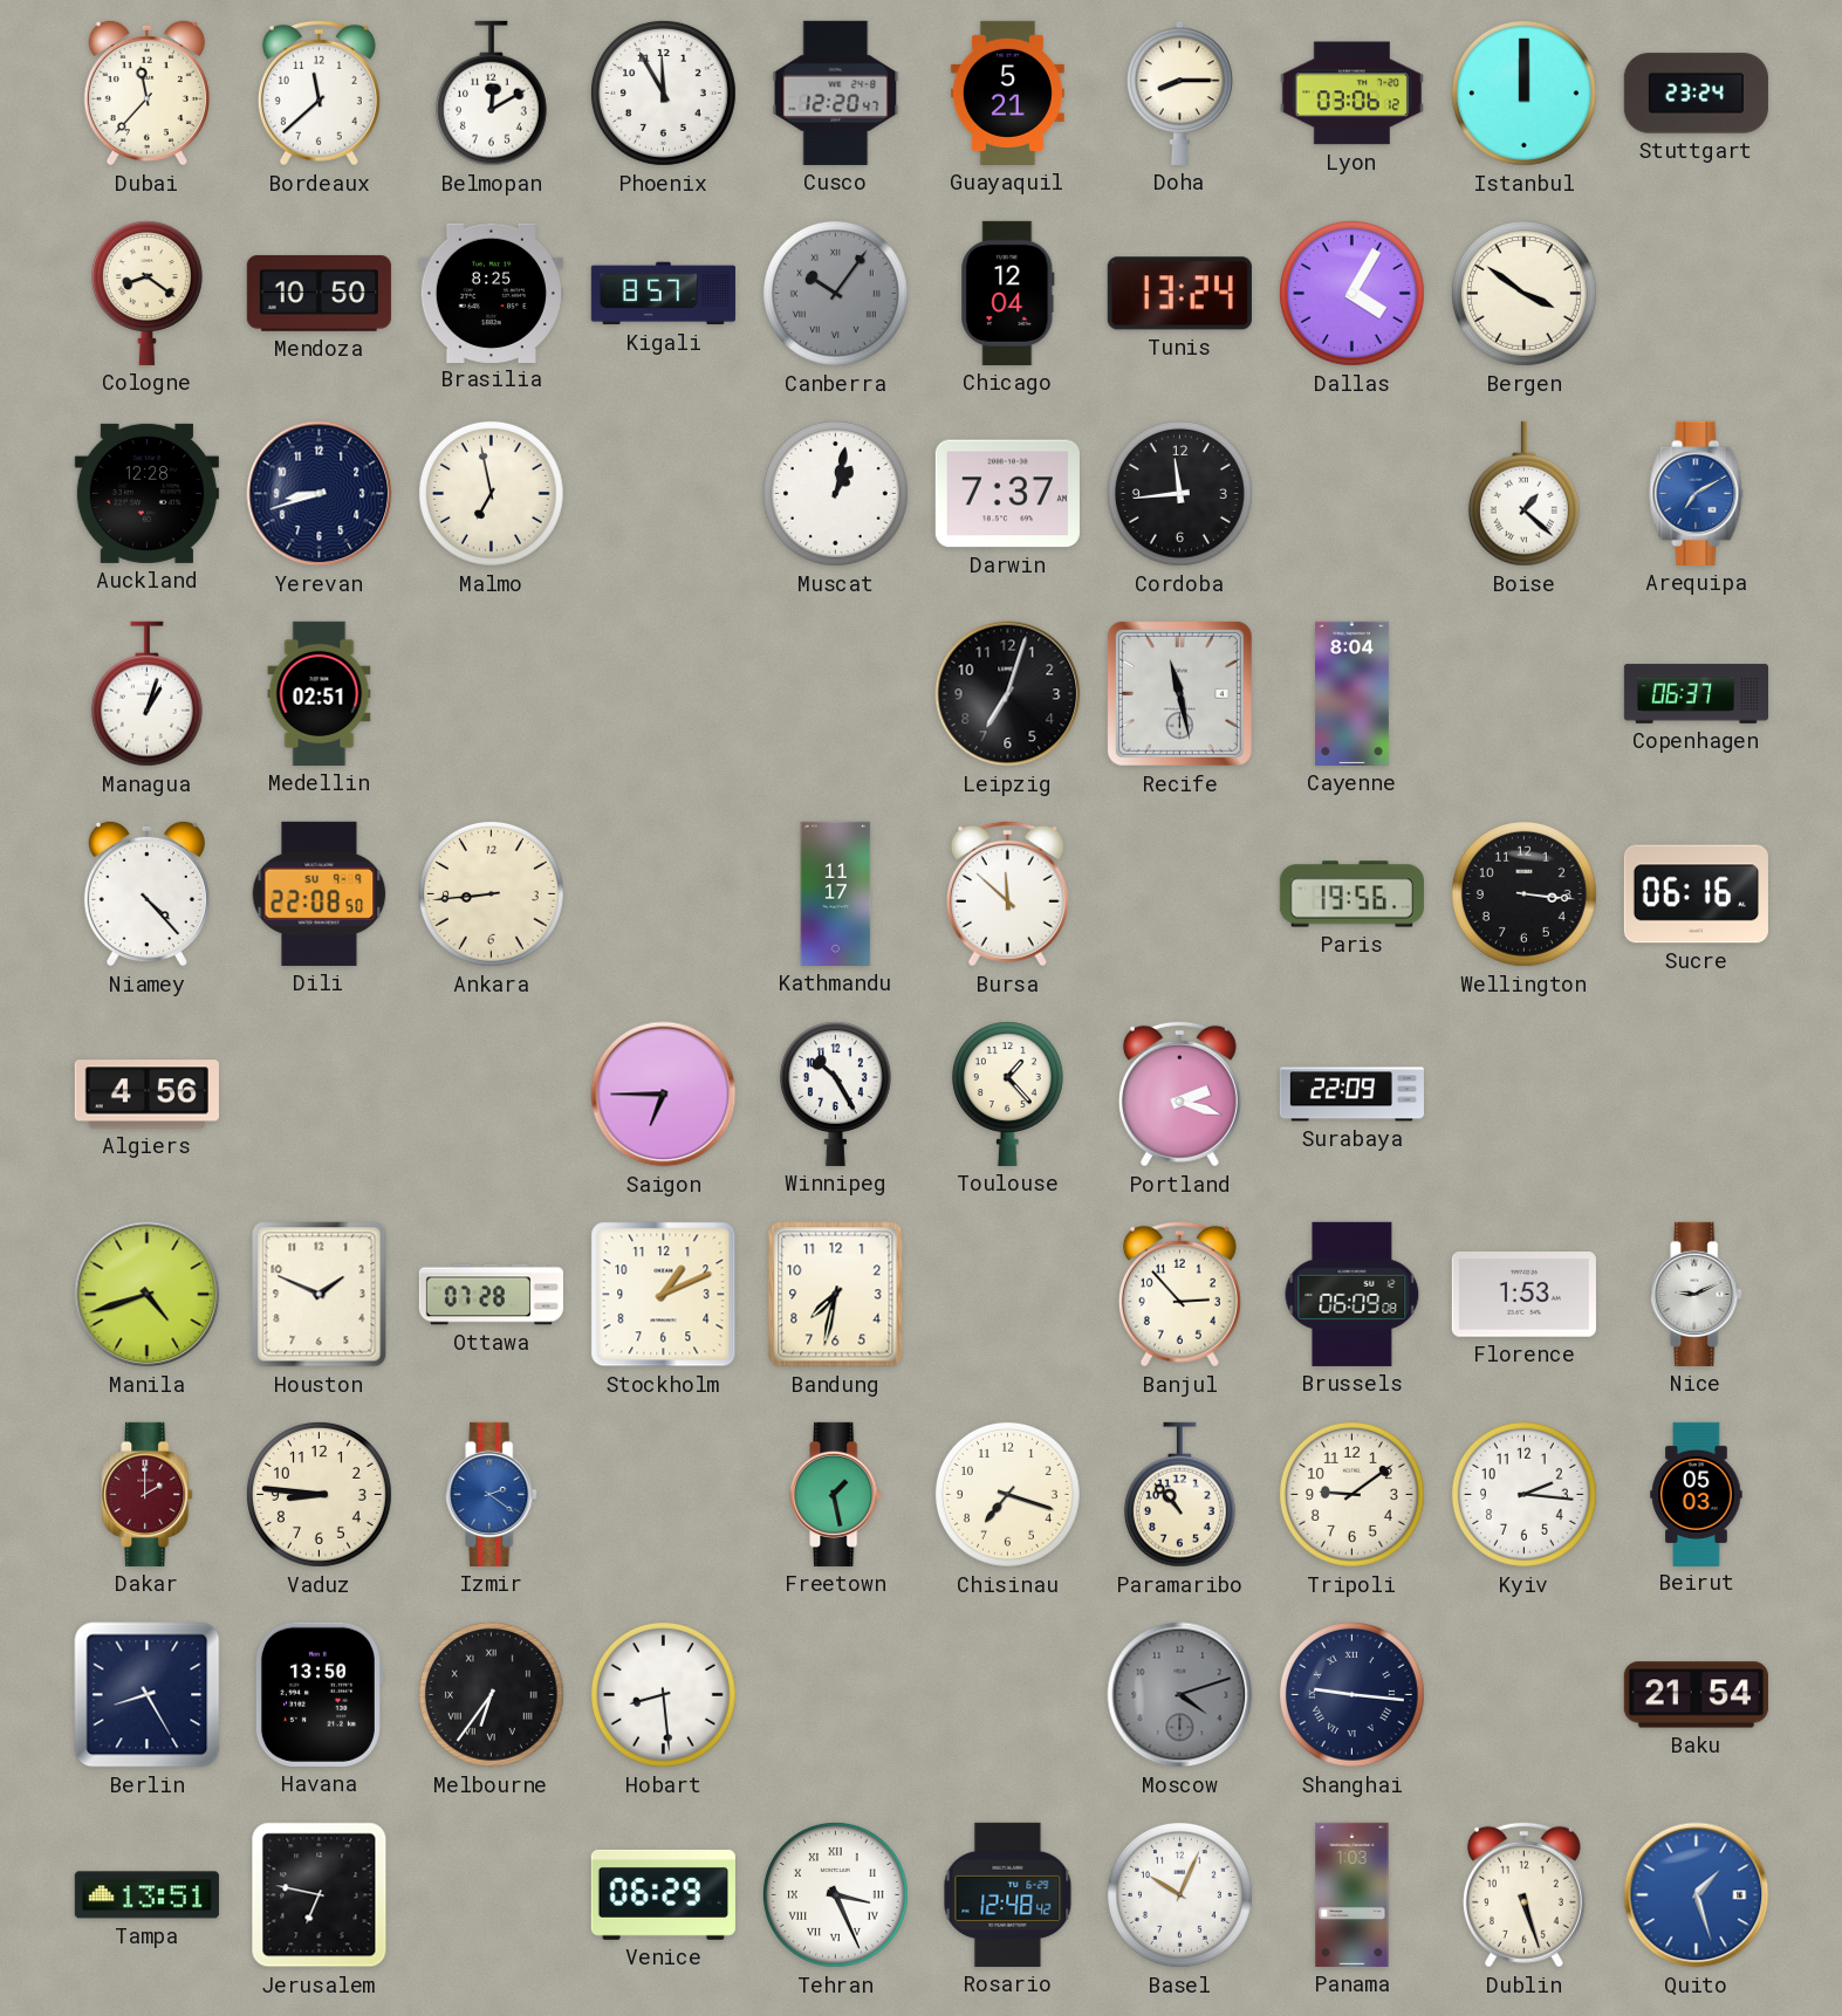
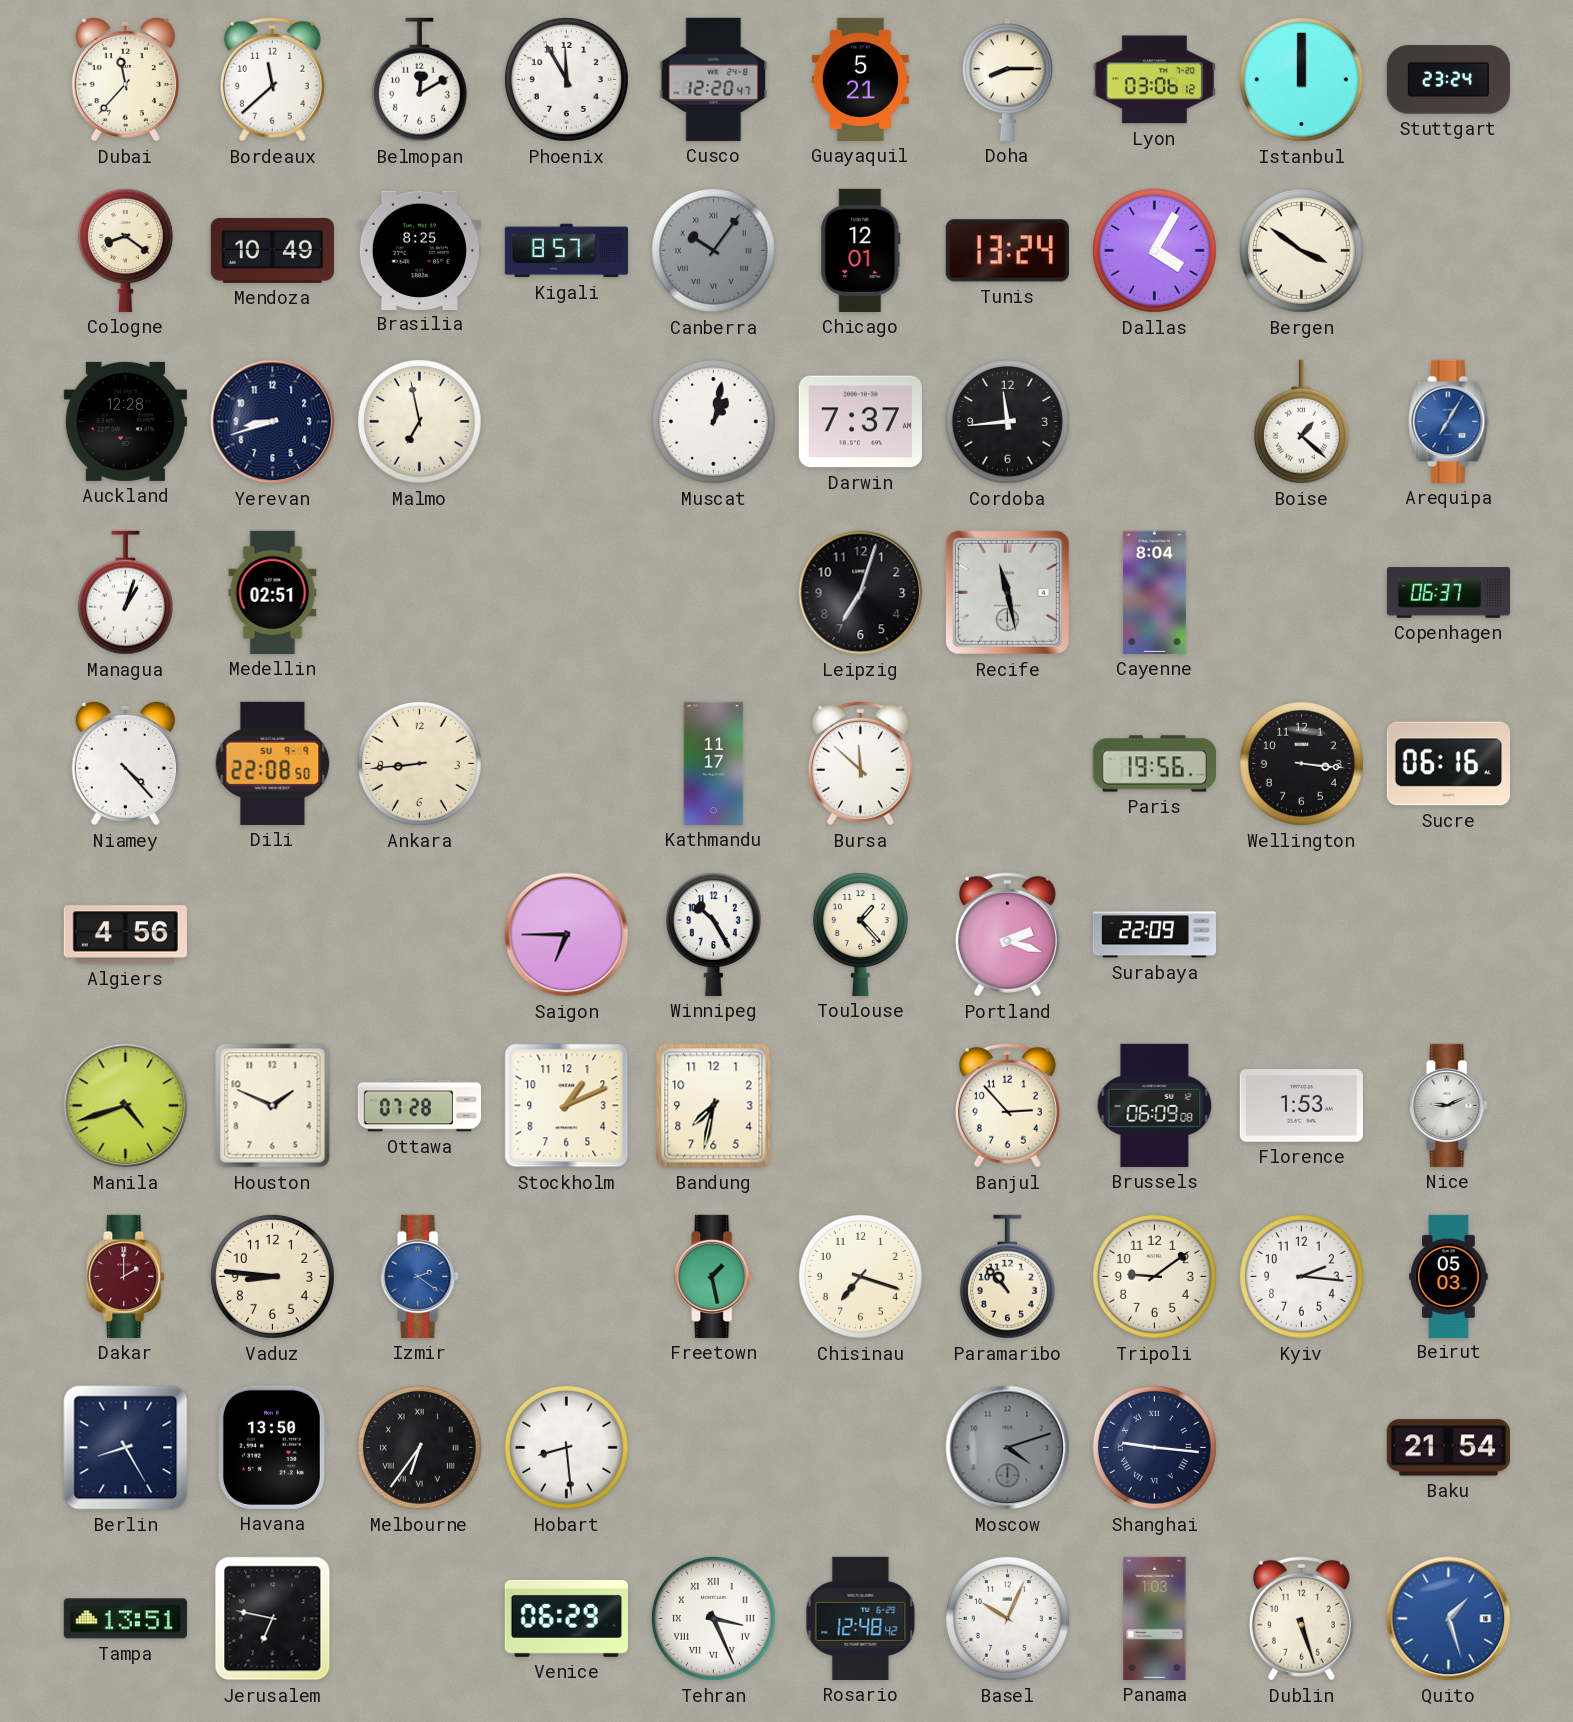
Mendoza: 10:50 -> 10:49
Chicago: 12:04 -> 12:01
Arequipa: 7:10 -> 7:05
